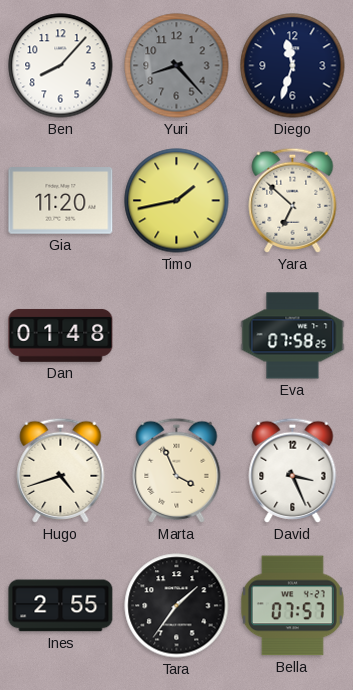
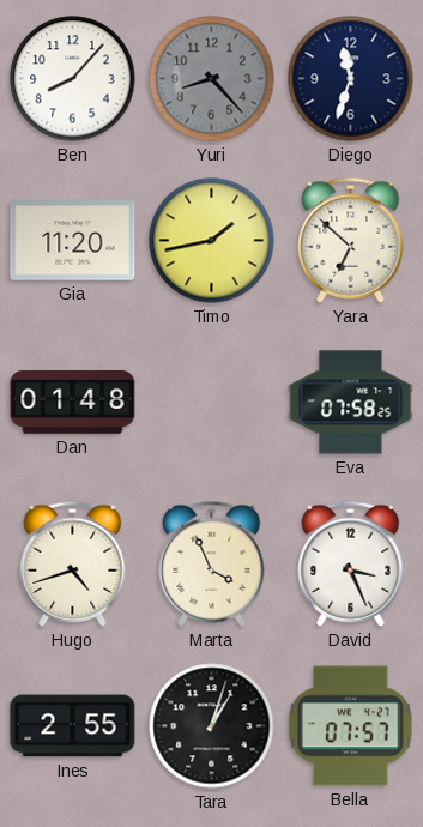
Tara: 1:36 -> 1:03
